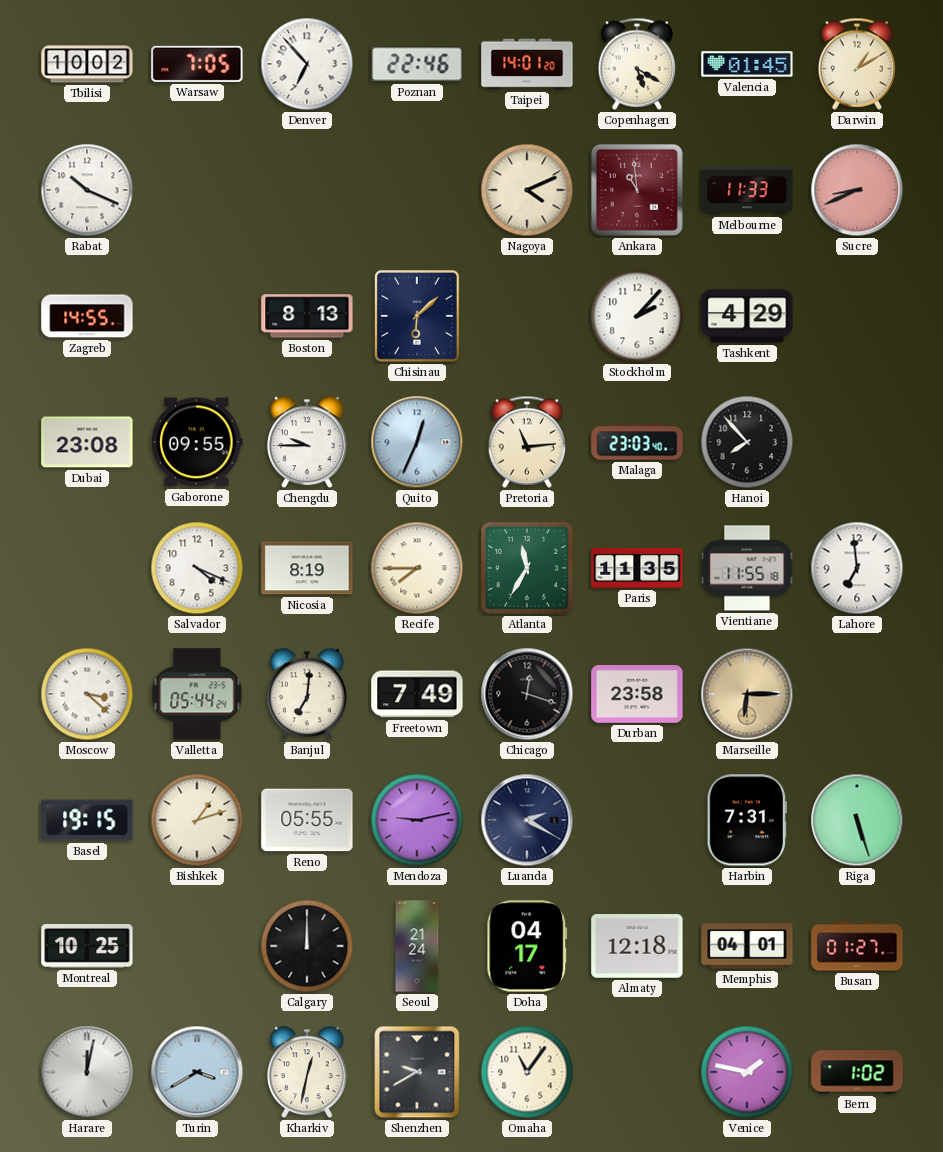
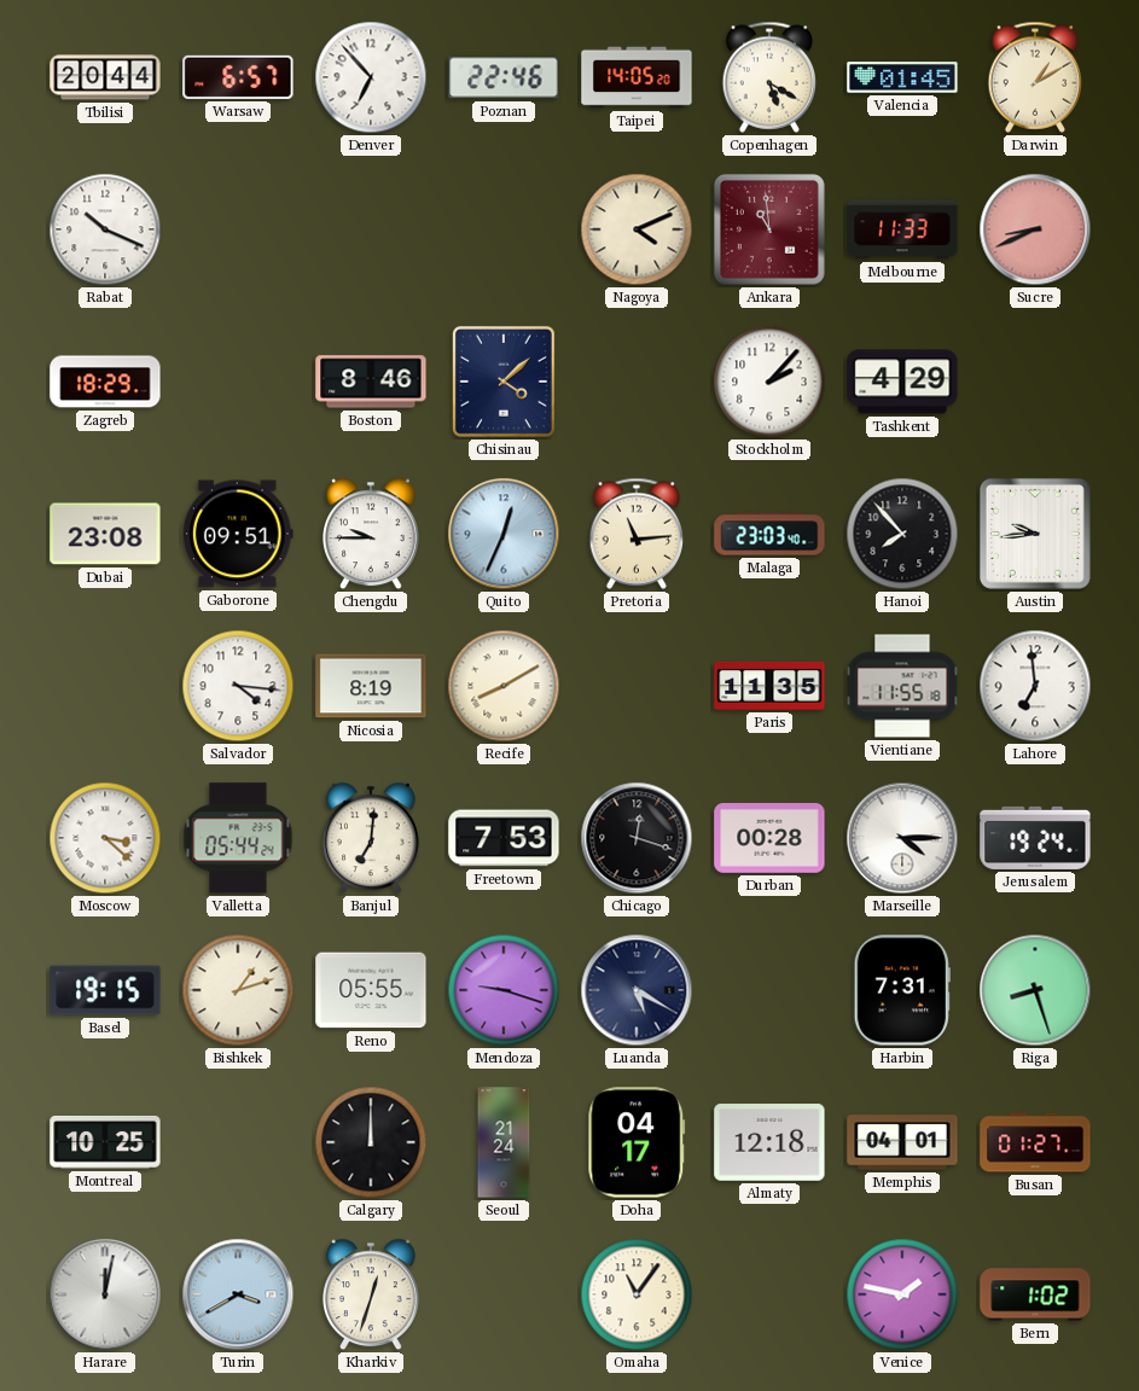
Tbilisi: 10:02 -> 20:44
Warsaw: 7:05 -> 6:57
Taipei: 14:01 -> 14:05
Zagreb: 14:55 -> 18:29
Boston: 8:13 -> 8:46
Chisinau: 6:08 -> 4:08
Gaborone: 09:55 -> 09:51
Austin: none -> 9:44
Salvador: 4:19 -> 4:16
Recife: 7:45 -> 8:10
Atlanta: 11:35 -> none
Freetown: 7:49 -> 7:53
Durban: 23:58 -> 00:28
Marseille: 6:15 -> 4:15
Marseille dial: champagne -> white
Jerusalem: none -> 19:24
Mendoza: 9:13 -> 9:18
Luanda: 2:20 -> 5:20
Riga: 5:27 -> 8:27
Kharkiv: 12:32 -> 12:33
Shenzhen: 9:40 -> none
